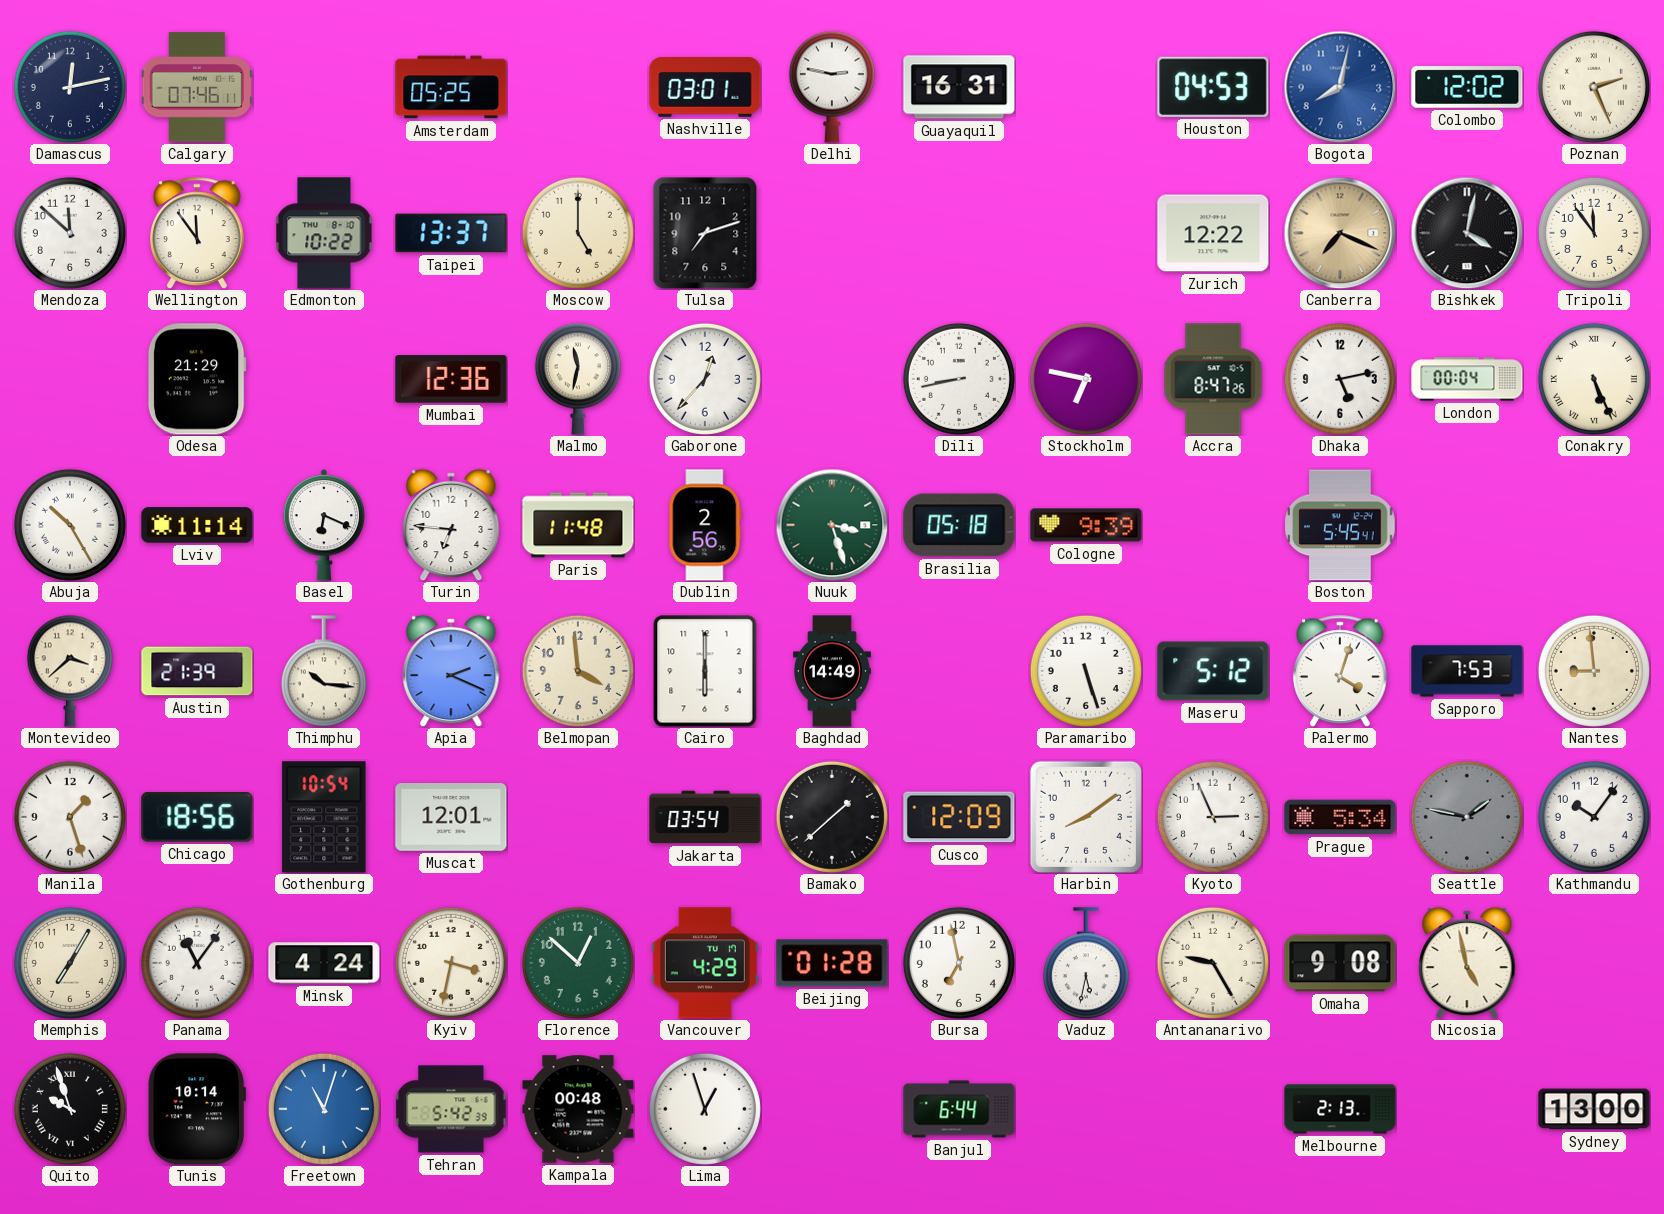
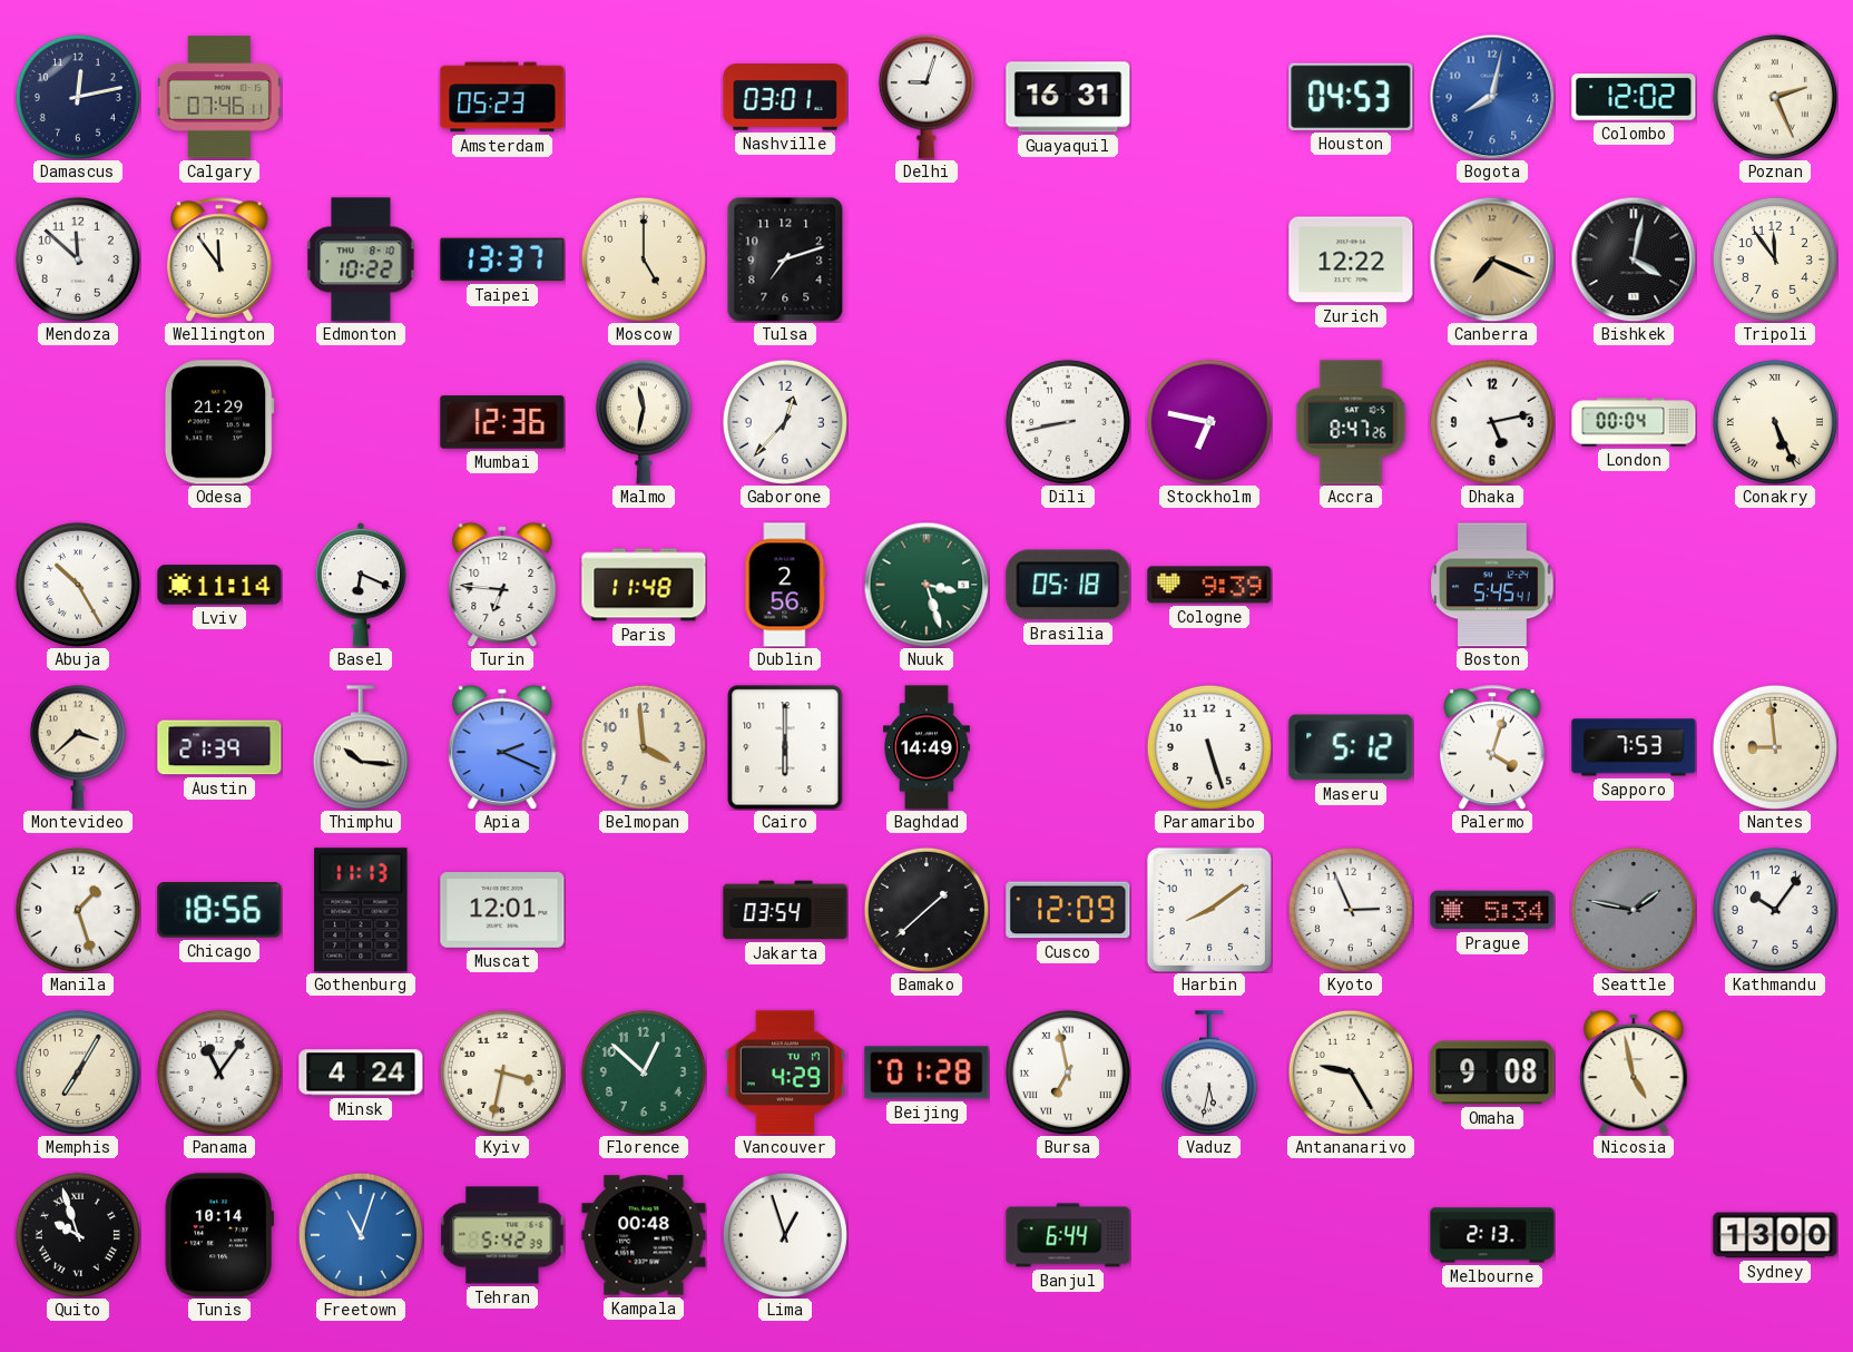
Amsterdam: 05:25 -> 05:23
Delhi: 2:47 -> 9:03
Gothenburg: 10:54 -> 11:13
Bursa numerals: Arabic -> Roman
